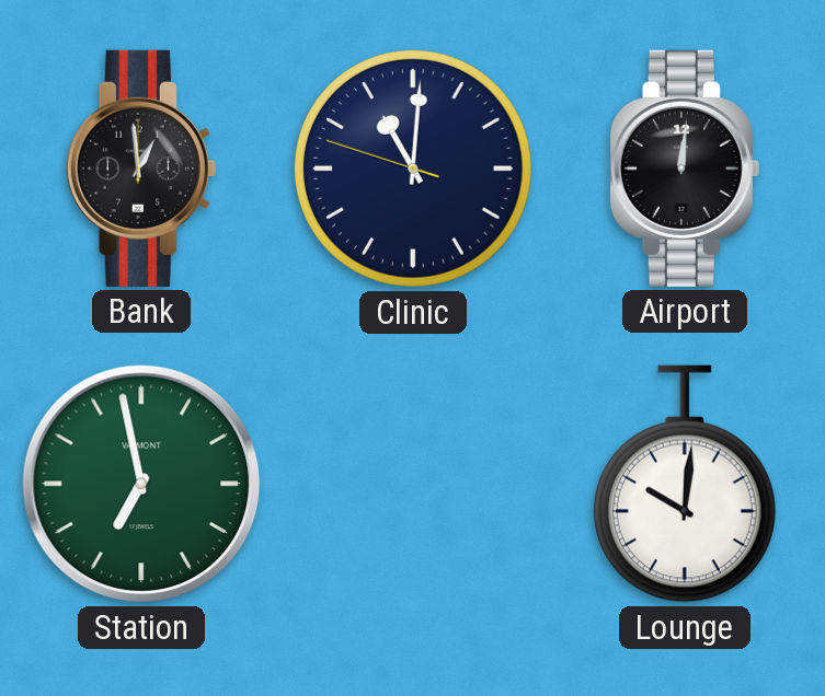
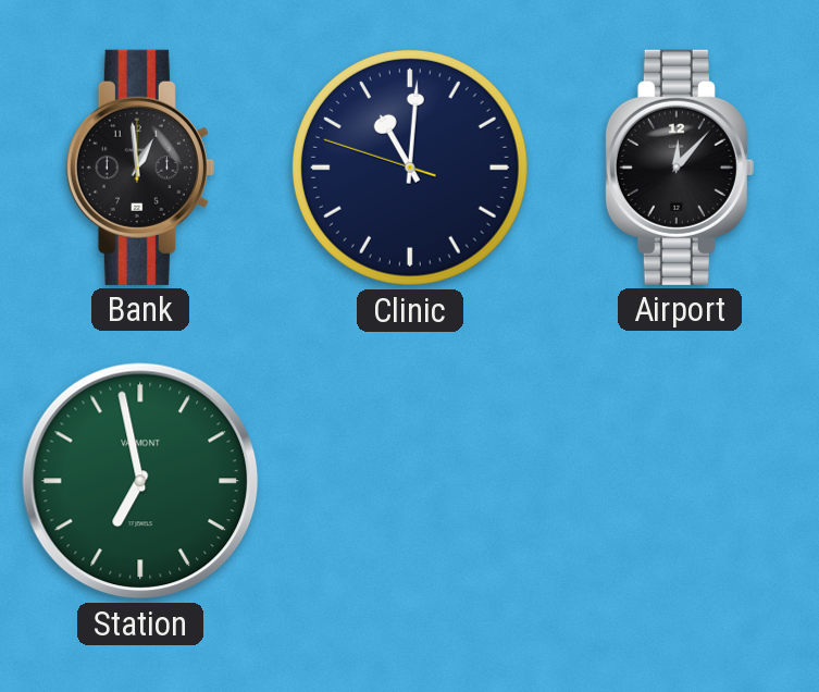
Airport: 12:01 -> 12:07
Lounge: 10:01 -> none
